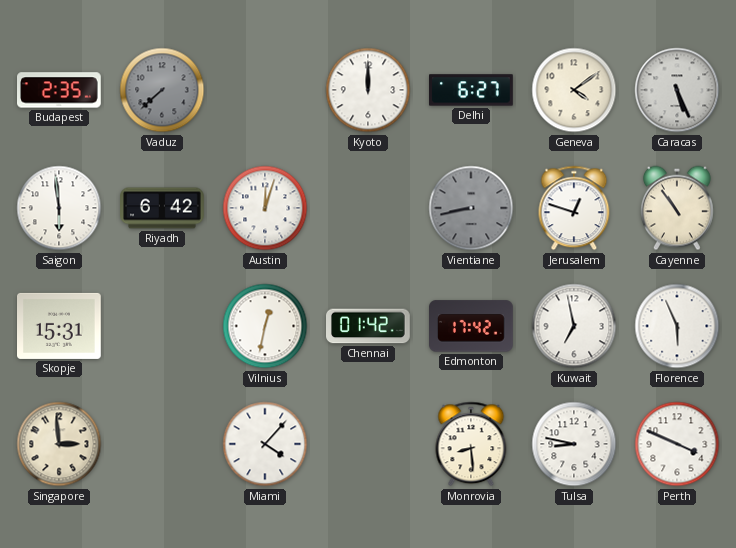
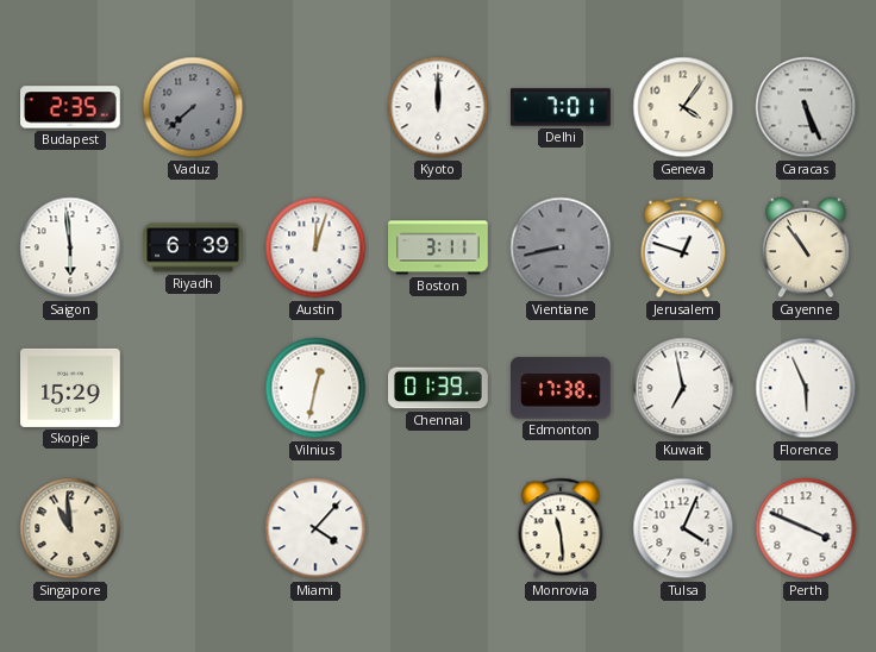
Delhi: 6:27 -> 7:01
Geneva: 4:09 -> 4:06
Riyadh: 6:42 -> 6:39
Boston: none -> 3:11
Skopje: 15:31 -> 15:29
Chennai: 01:42 -> 01:39
Edmonton: 17:42 -> 17:38
Singapore: 2:59 -> 10:59
Monrovia: 8:29 -> 11:29
Tulsa: 8:47 -> 4:04
